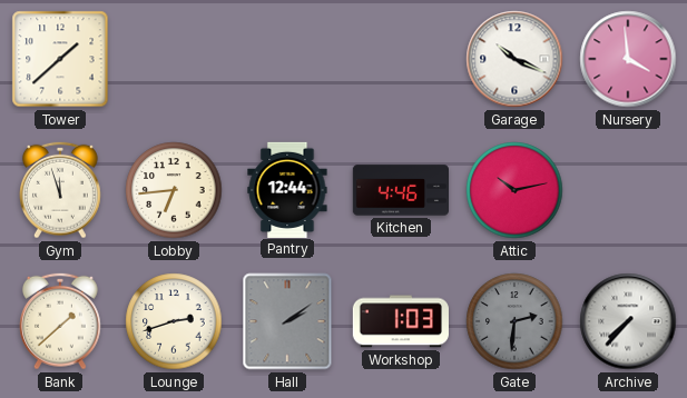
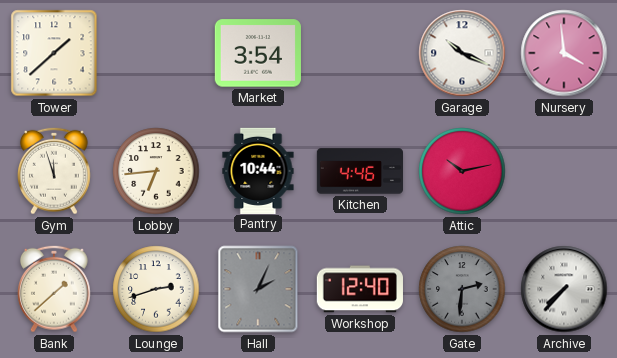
Market: none -> 3:54
Pantry: 12:44 -> 10:44
Hall: 2:09 -> 2:04
Workshop: 1:03 -> 12:40
